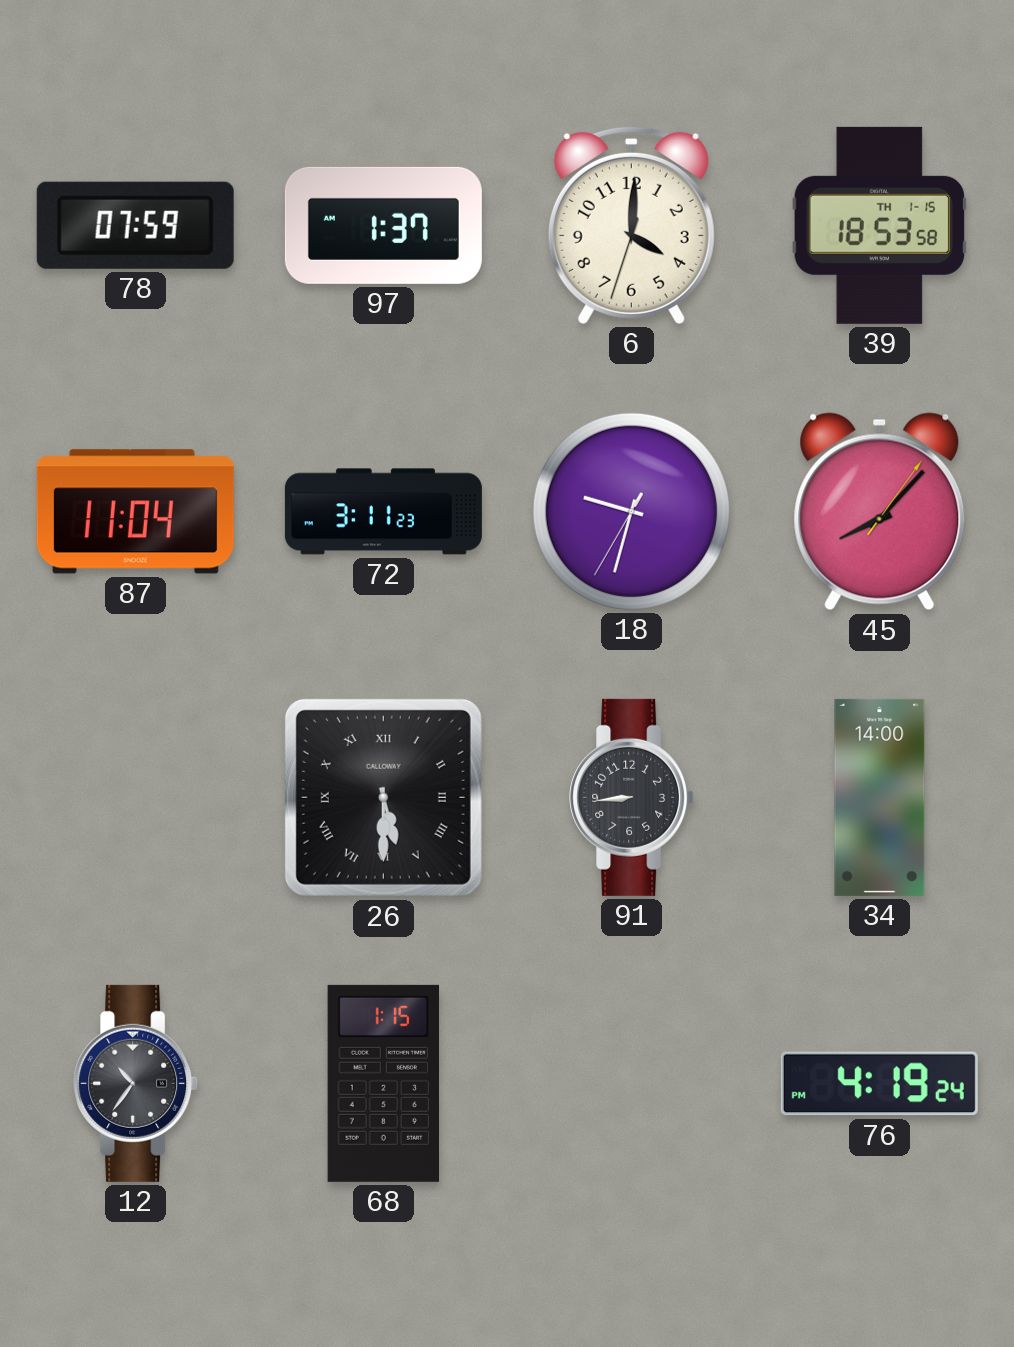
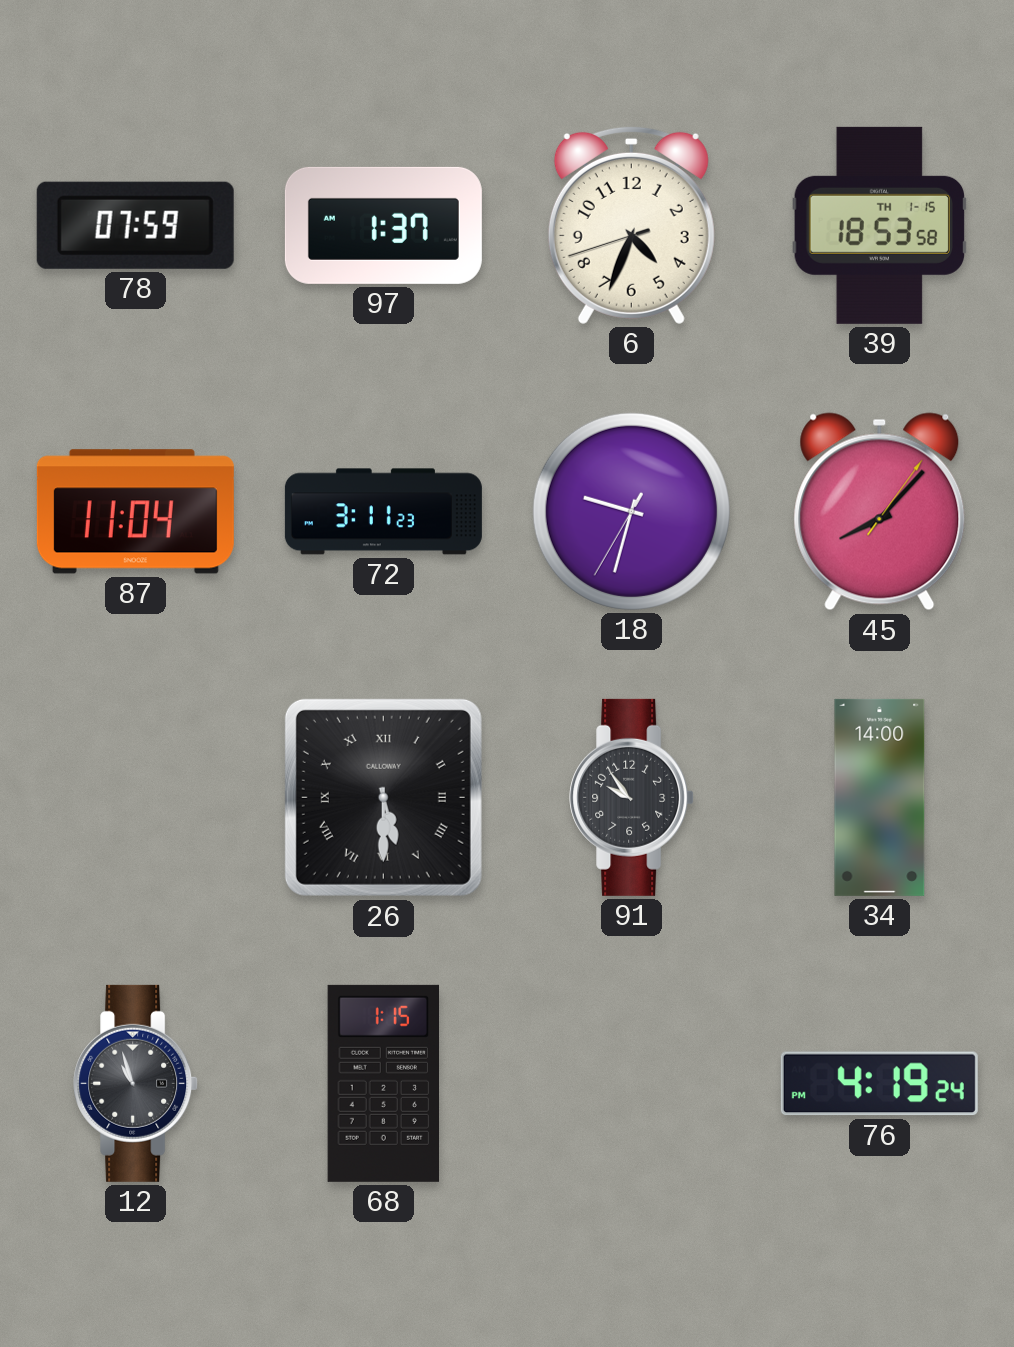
6: 4:00 -> 4:33
91: 8:44 -> 9:54
12: 10:36 -> 10:57
